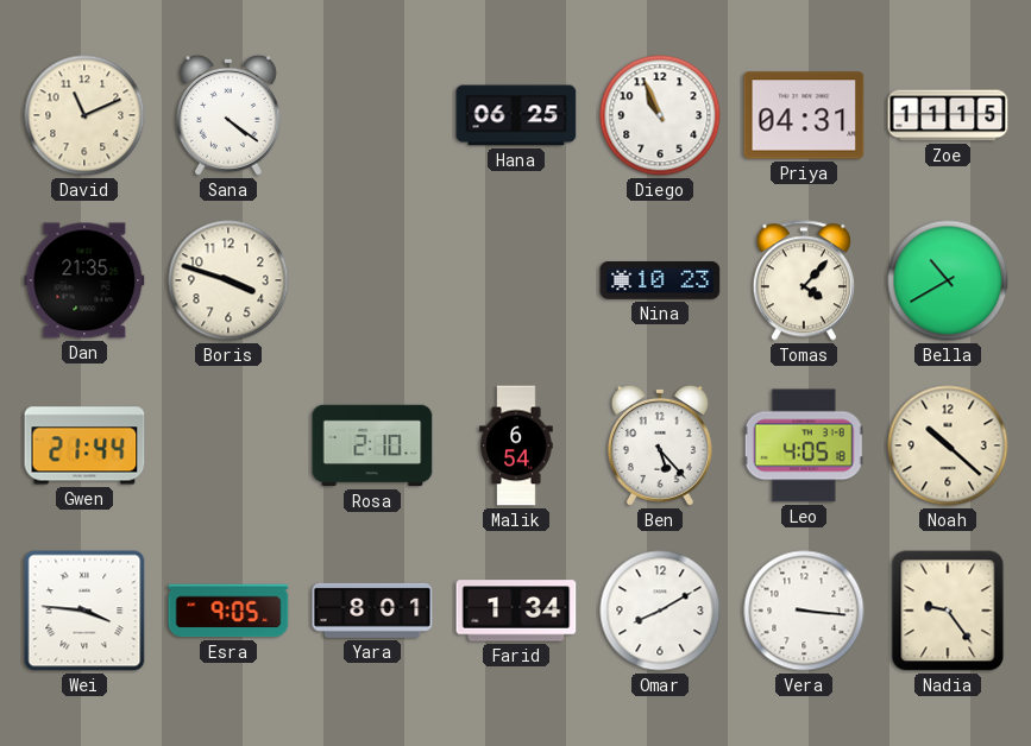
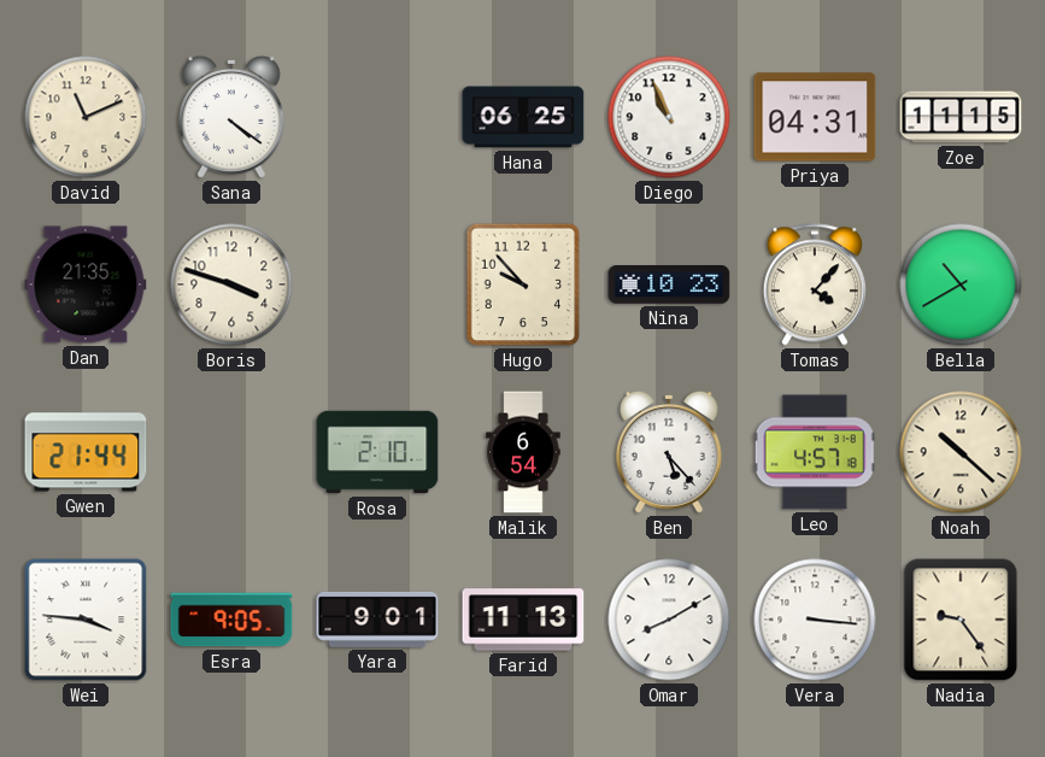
Hugo: none -> 9:53
Leo: 4:05 -> 4:57
Yara: 8:01 -> 9:01
Farid: 1:34 -> 11:13
